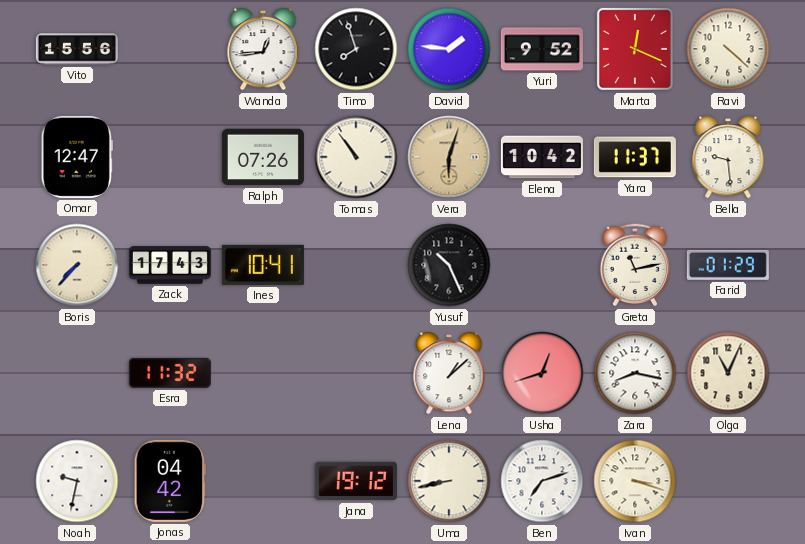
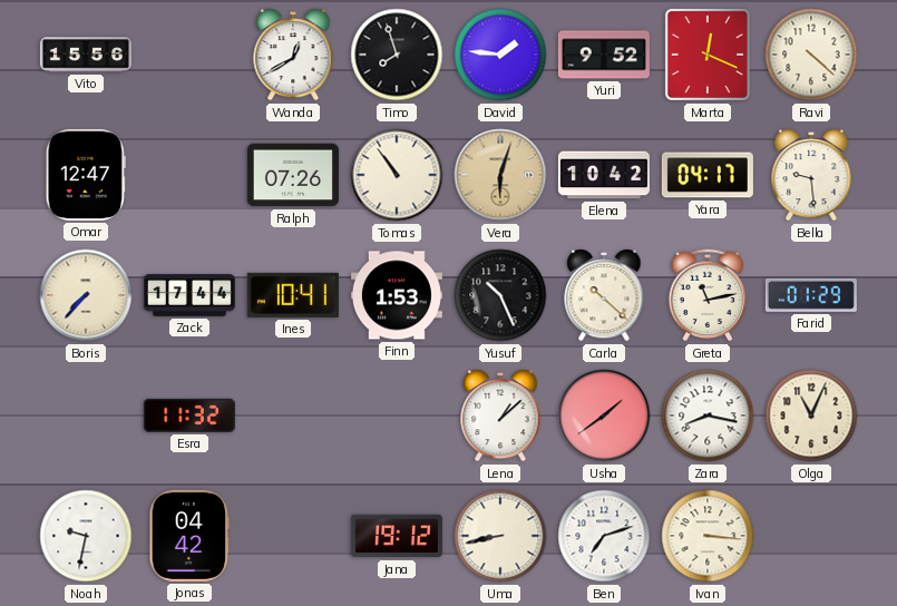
Wanda: 12:44 -> 12:40
Yara: 11:37 -> 04:17
Zack: 17:43 -> 17:44
Finn: none -> 1:53
Carla: none -> 10:22
Usha: 12:42 -> 1:39
Ivan: 3:18 -> 3:16
